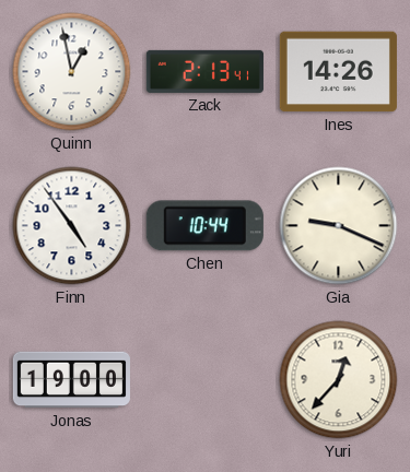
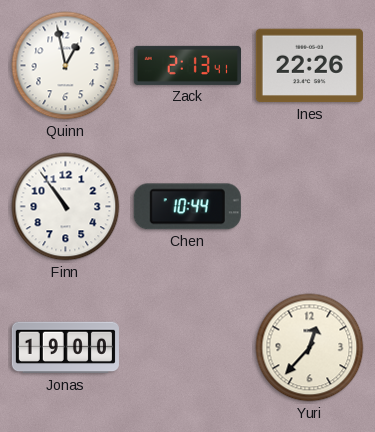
Ines: 14:26 -> 22:26
Finn: 4:54 -> 10:54
Gia: 9:19 -> none
